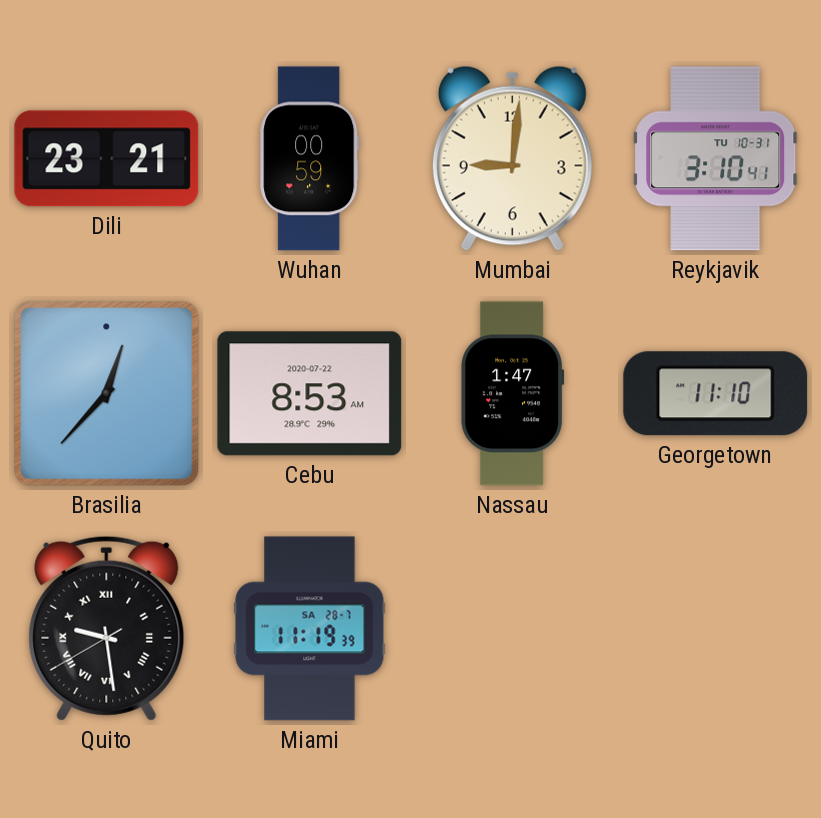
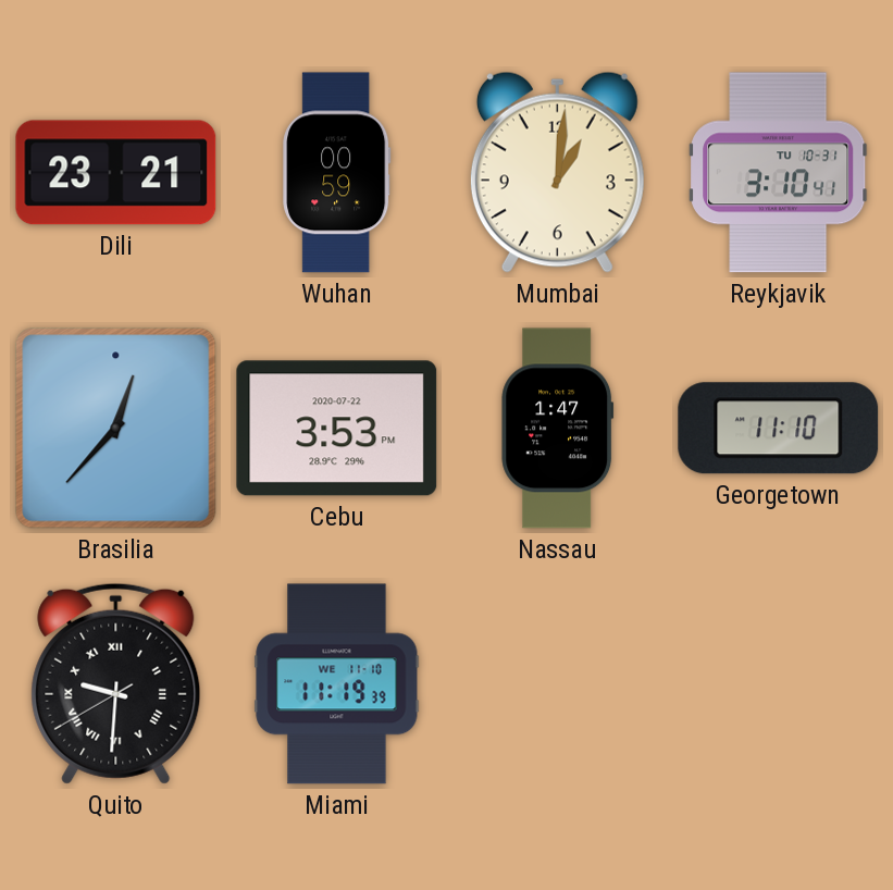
Mumbai: 9:01 -> 1:01
Cebu: 8:53 -> 3:53
Quito: 9:28 -> 9:30
Miami date: SA 28-7 -> WE 11-10
